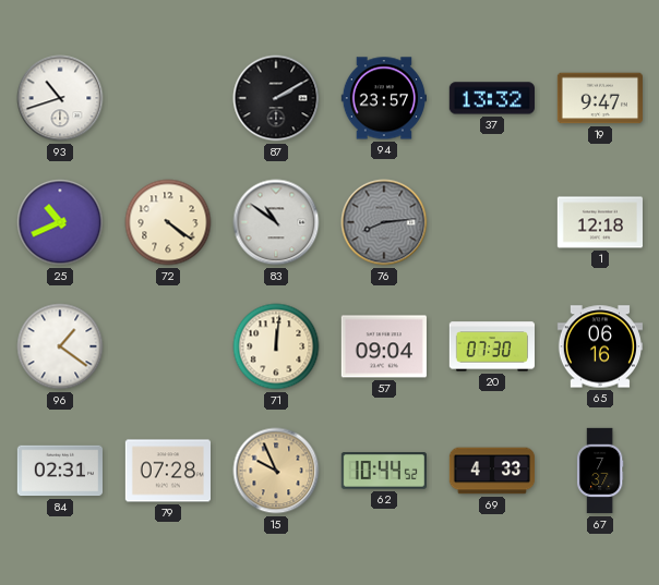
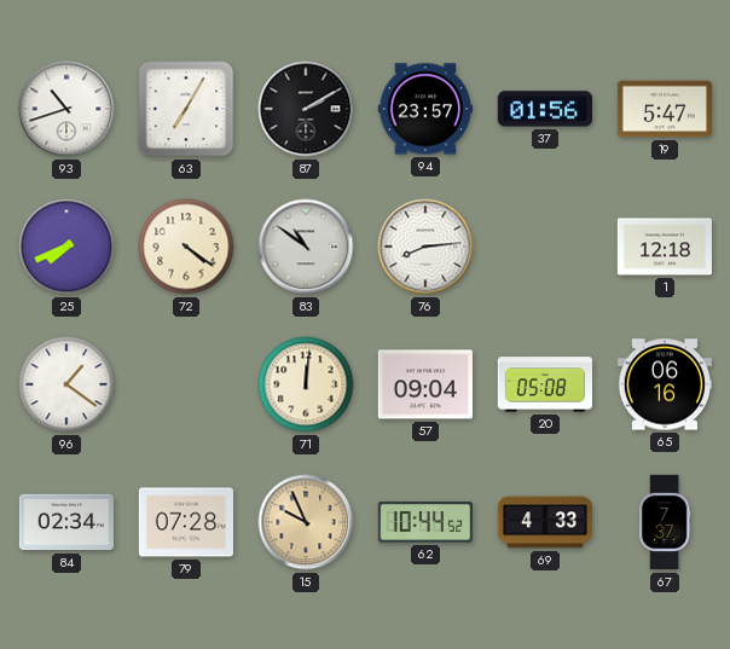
63: none -> 7:05
37: 13:32 -> 01:56
19: 9:47 -> 5:47
25: 10:41 -> 7:41
76 dial: grey -> white
20: 07:30 -> 05:08
84: 02:31 -> 02:34
